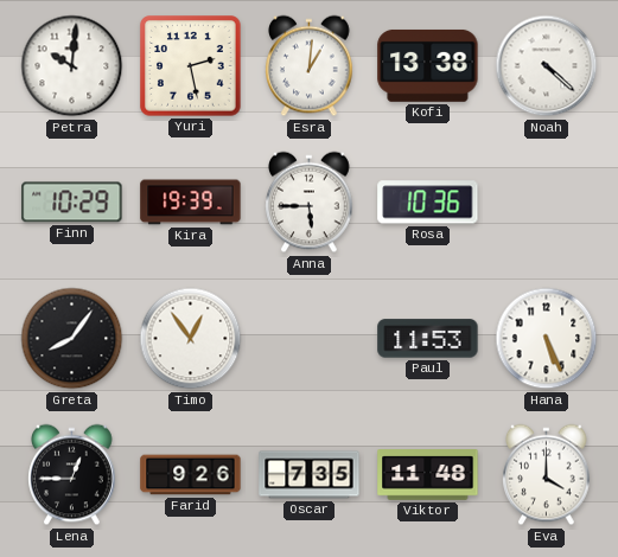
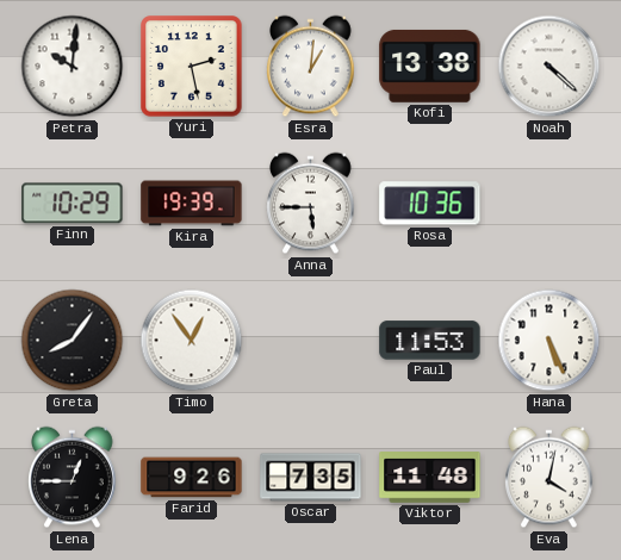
Eva: 4:00 -> 4:02
